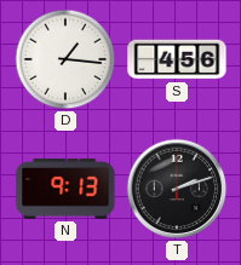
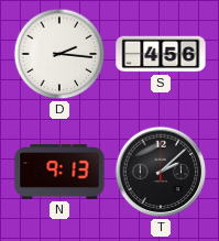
D: 1:16 -> 2:16
T: 2:12 -> 2:08
